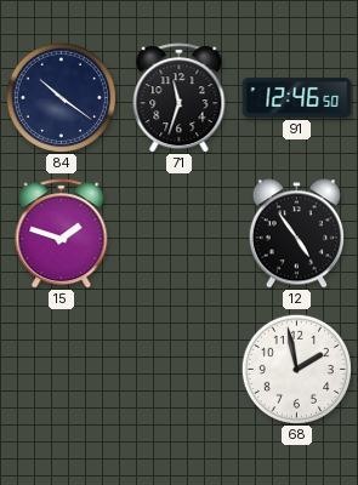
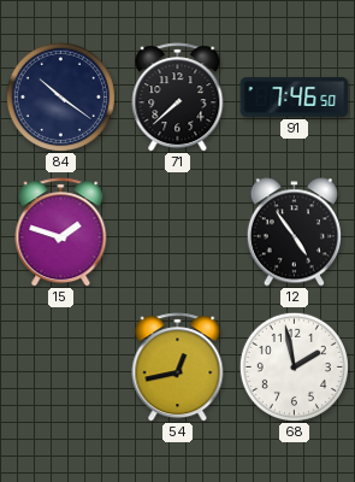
71: 11:33 -> 7:38
91: 12:46 -> 7:46
54: none -> 12:43
